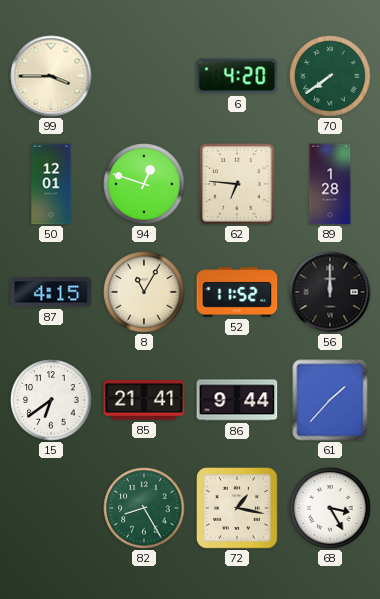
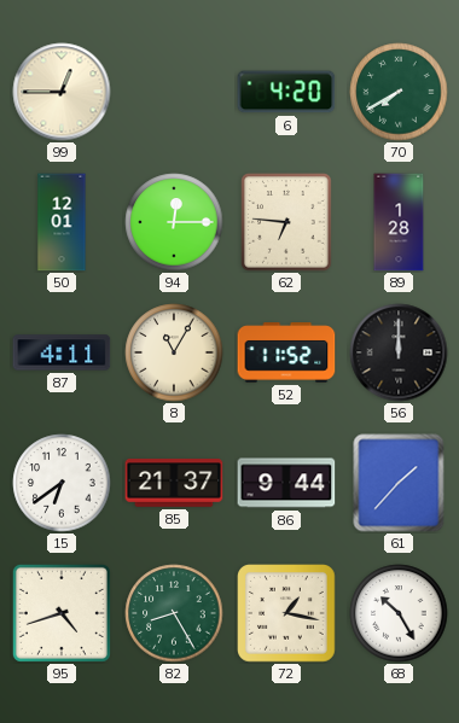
99: 3:45 -> 12:45
70: 7:39 -> 7:40
94: 12:48 -> 12:15
87: 4:15 -> 4:11
85: 21:41 -> 21:37
95: none -> 4:42
68: 3:25 -> 10:25
